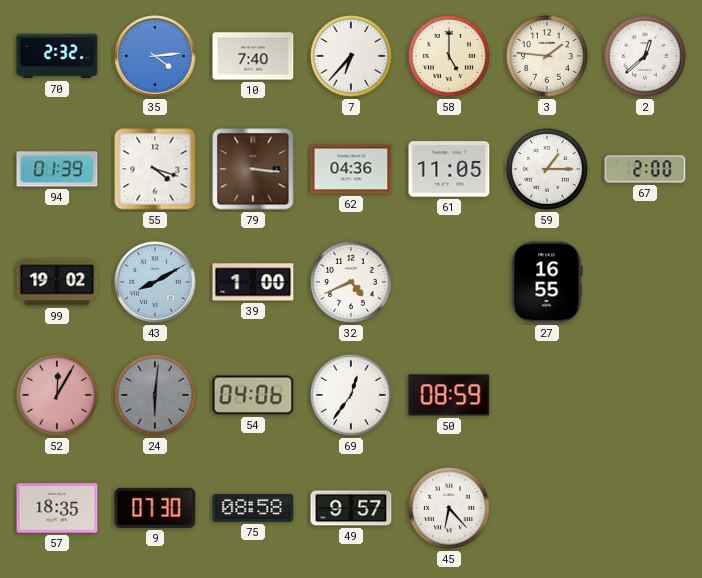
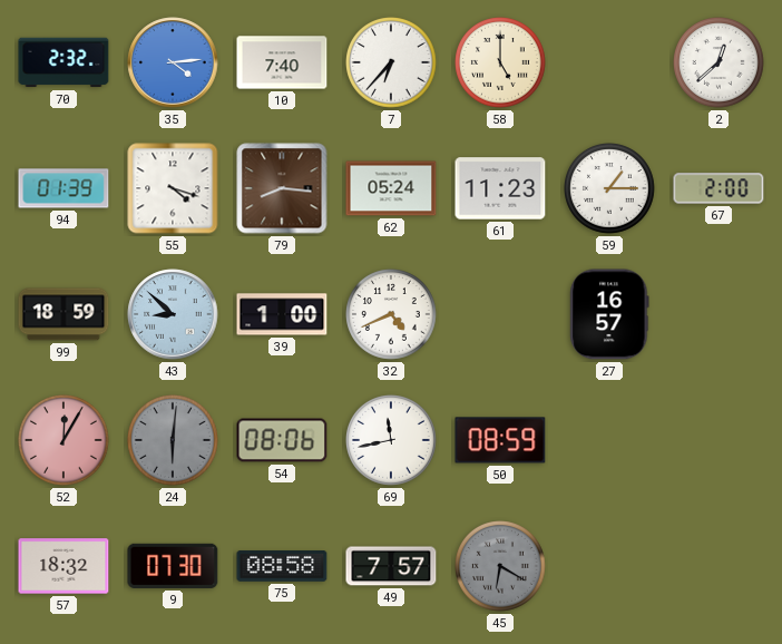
3: 1:46 -> none
79: 3:16 -> 8:16
62: 04:36 -> 05:24
61: 11:05 -> 11:23
99: 19:02 -> 18:59
43: 8:10 -> 8:52
27: 16:55 -> 16:57
54: 04:06 -> 08:06
69: 12:36 -> 11:43
57: 18:35 -> 18:32
49: 9:57 -> 7:57
45: 6:23 -> 6:20
45 dial: white -> grey
